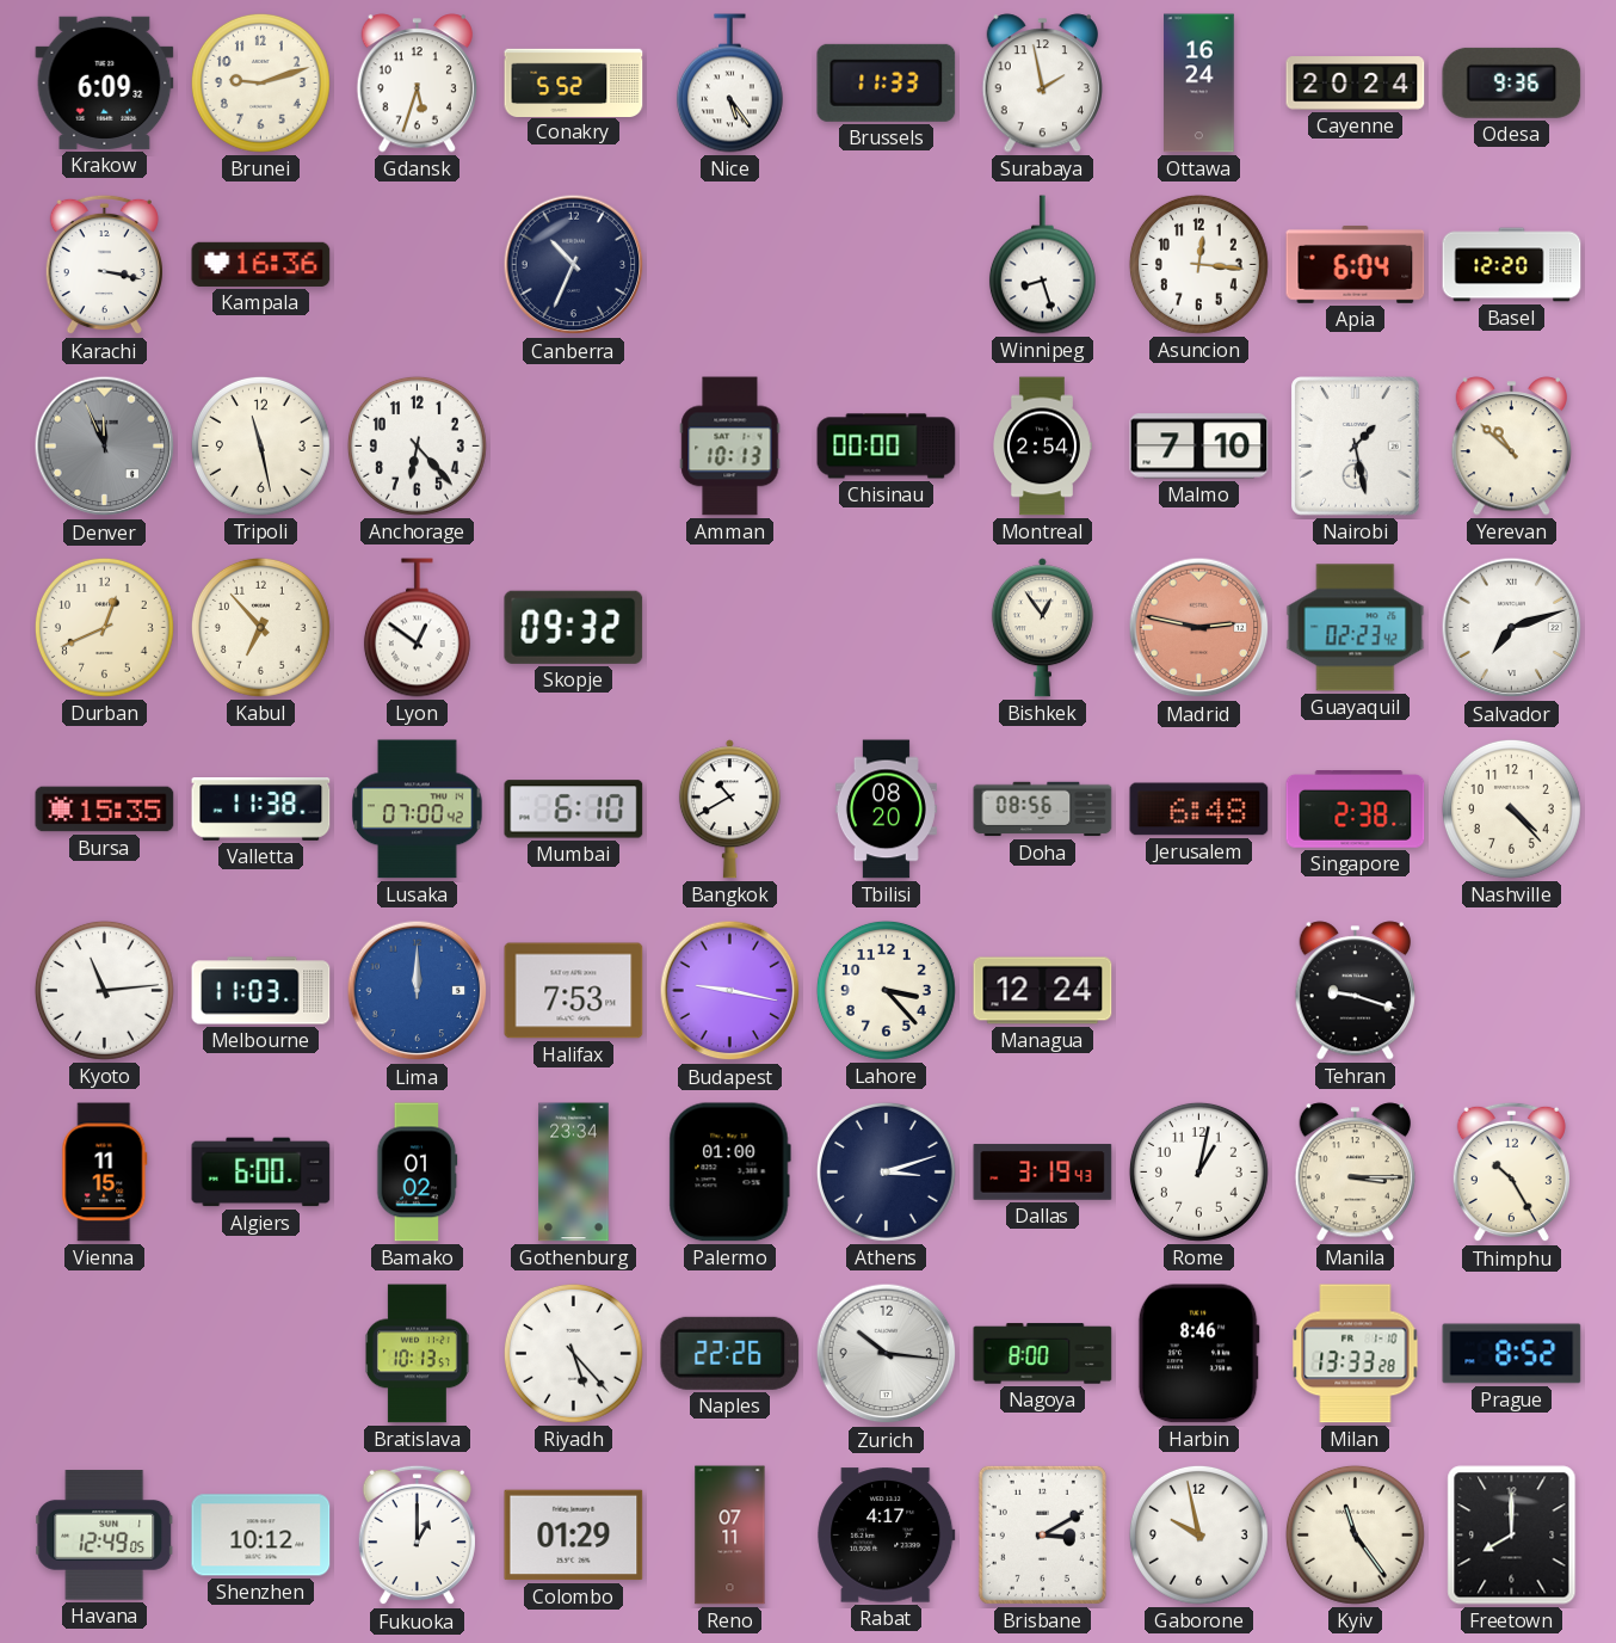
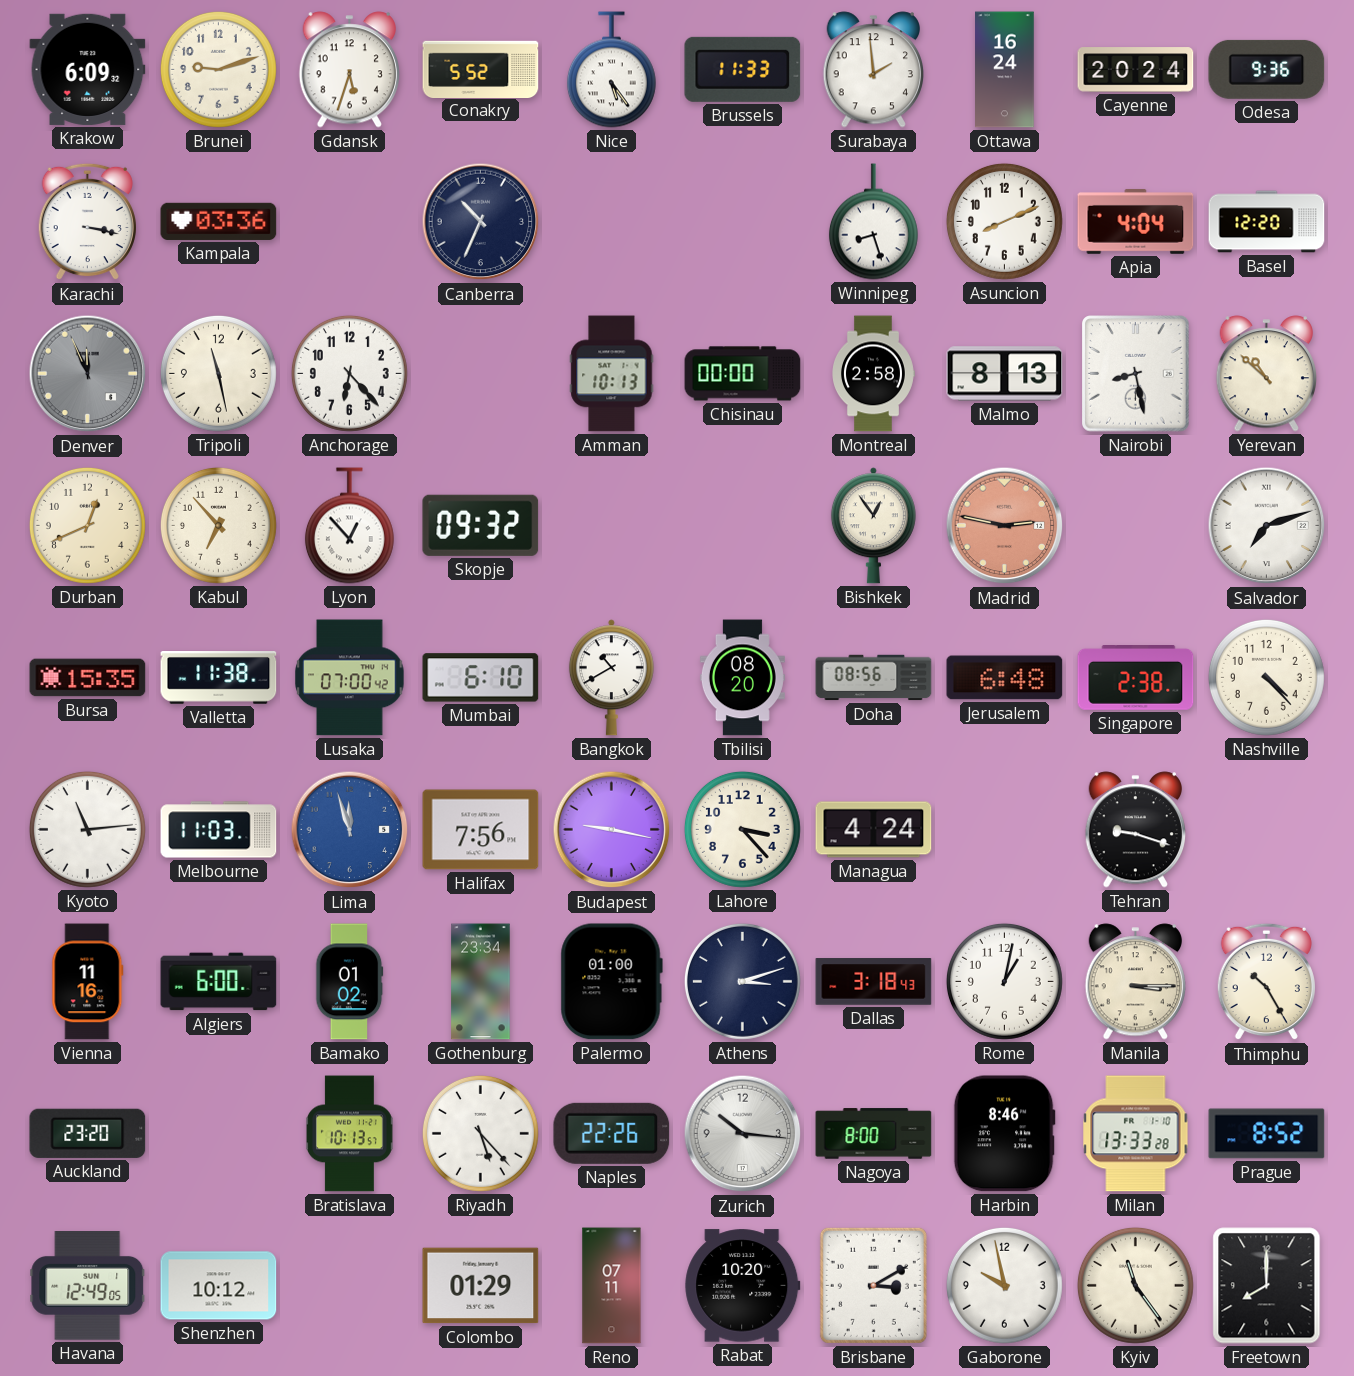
Surabaya: 1:58 -> 1:59
Kampala: 16:36 -> 03:36
Asuncion: 12:16 -> 8:11
Apia: 6:04 -> 4:04
Montreal: 2:54 -> 2:58
Malmo: 7:10 -> 8:13
Nairobi: 1:28 -> 8:28
Lyon: 12:51 -> 12:53
Guayaquil: 02:23 -> none
Lima: 12:00 -> 11:57
Halifax: 7:53 -> 7:56
Managua: 12:24 -> 4:24
Vienna: 11:15 -> 11:16
Dallas: 3:19 -> 3:18
Auckland: none -> 23:20
Fukuoka: 1:00 -> none
Rabat: 4:17 -> 10:20
